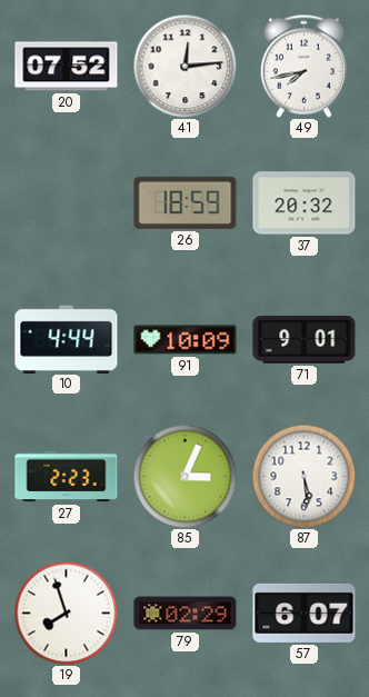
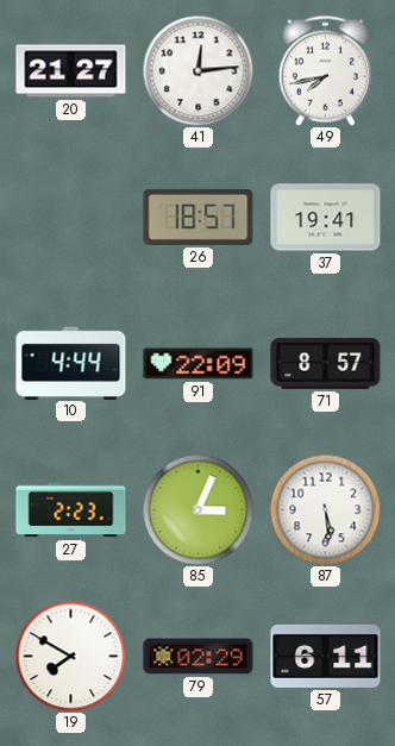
20: 07:52 -> 21:27
26: 18:59 -> 18:57
37: 20:32 -> 19:41
91: 10:09 -> 22:09
71: 9:01 -> 8:57
19: 7:57 -> 7:50
57: 6:07 -> 6:11
